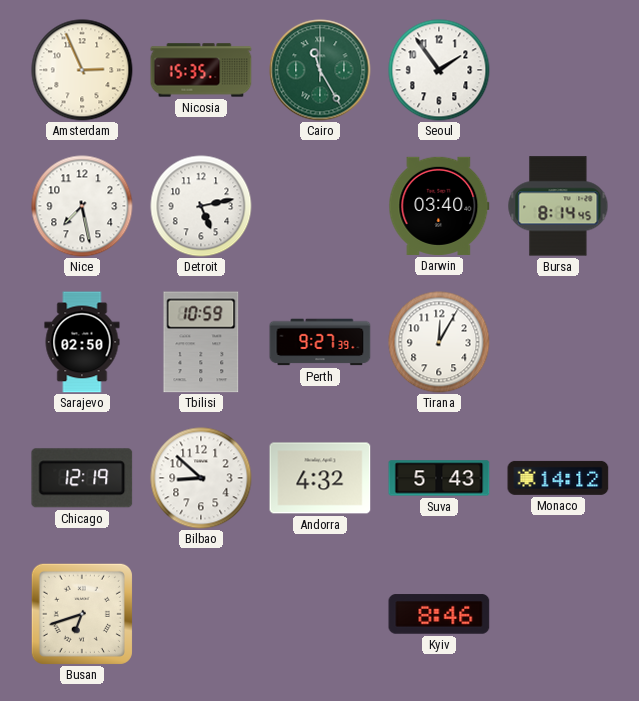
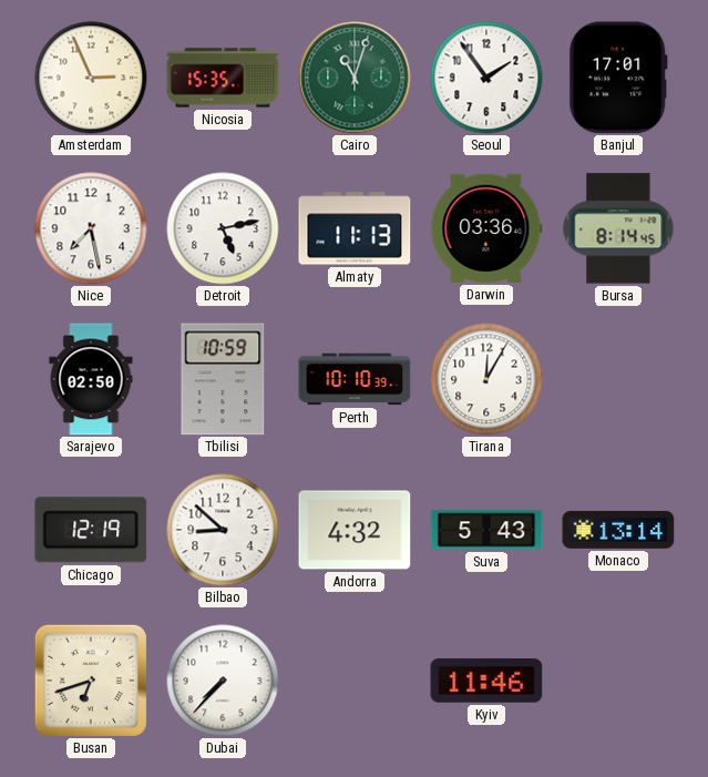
Cairo: 11:25 -> 11:03
Banjul: none -> 17:01
Almaty: none -> 11:13
Darwin: 03:40 -> 03:36
Perth: 9:27 -> 10:10
Monaco: 14:12 -> 13:14
Dubai: none -> 7:37
Kyiv: 8:46 -> 11:46
